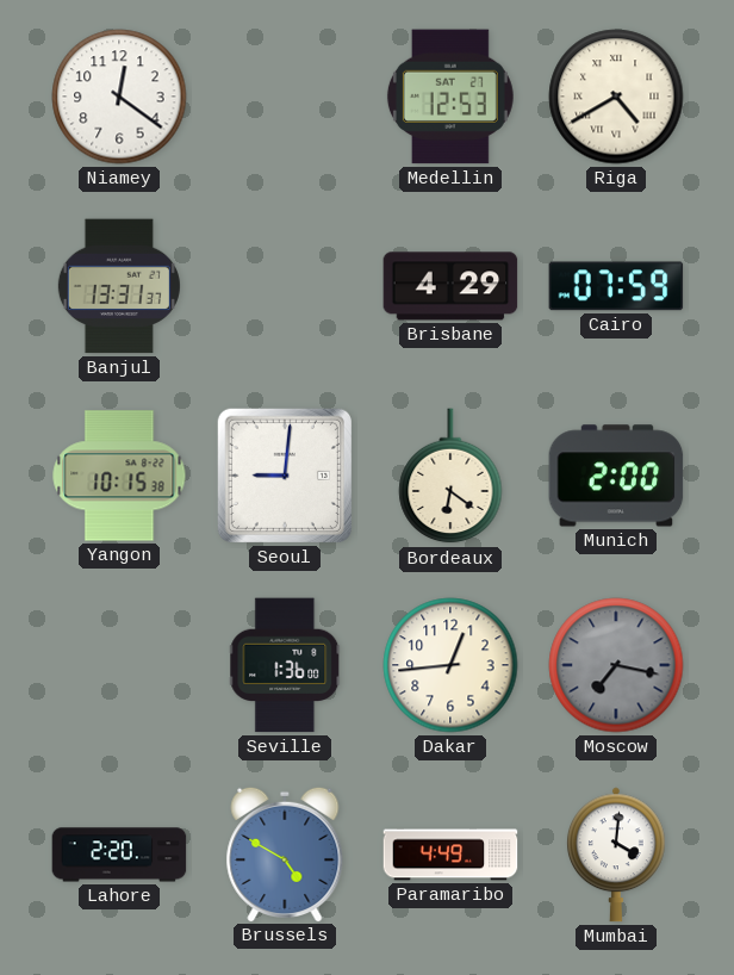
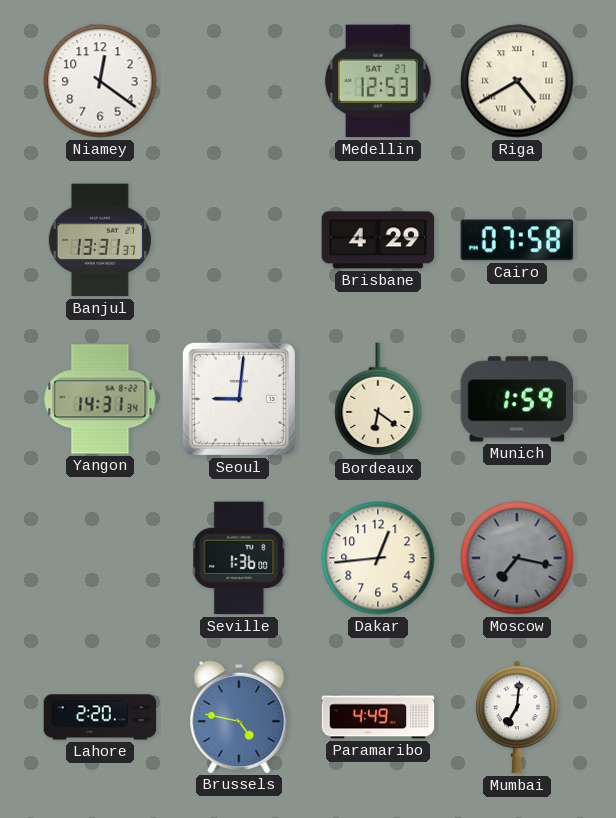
Cairo: 07:59 -> 07:58
Yangon: 10:15 -> 14:31
Munich: 2:00 -> 1:59
Brussels: 4:50 -> 4:47
Mumbai: 4:01 -> 7:01
